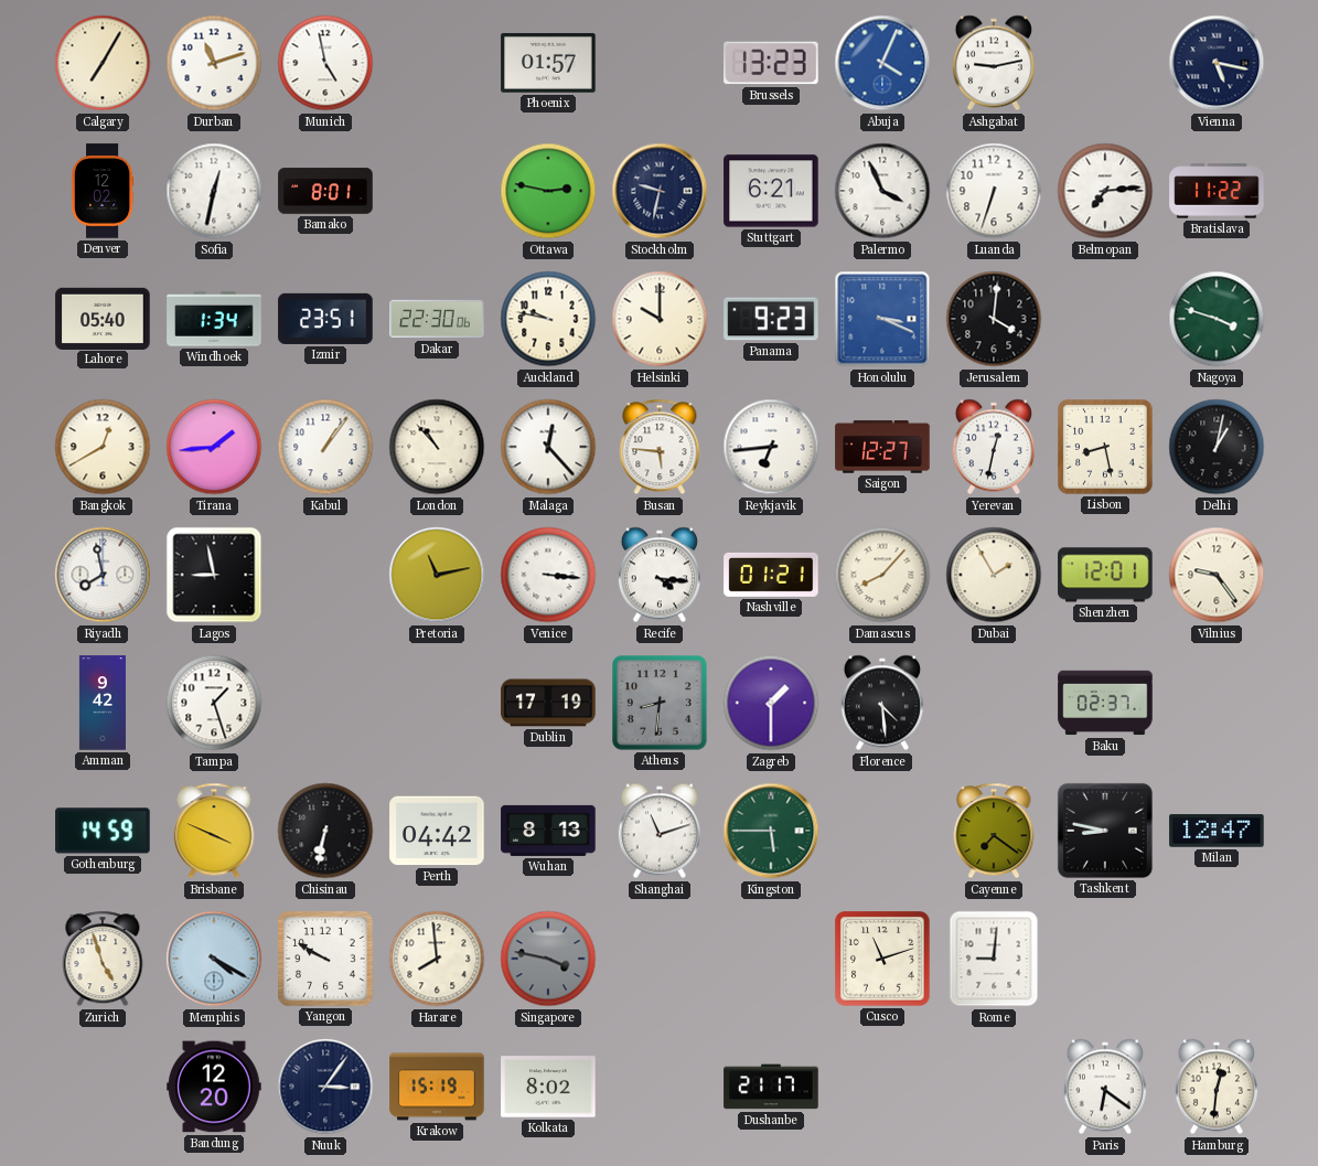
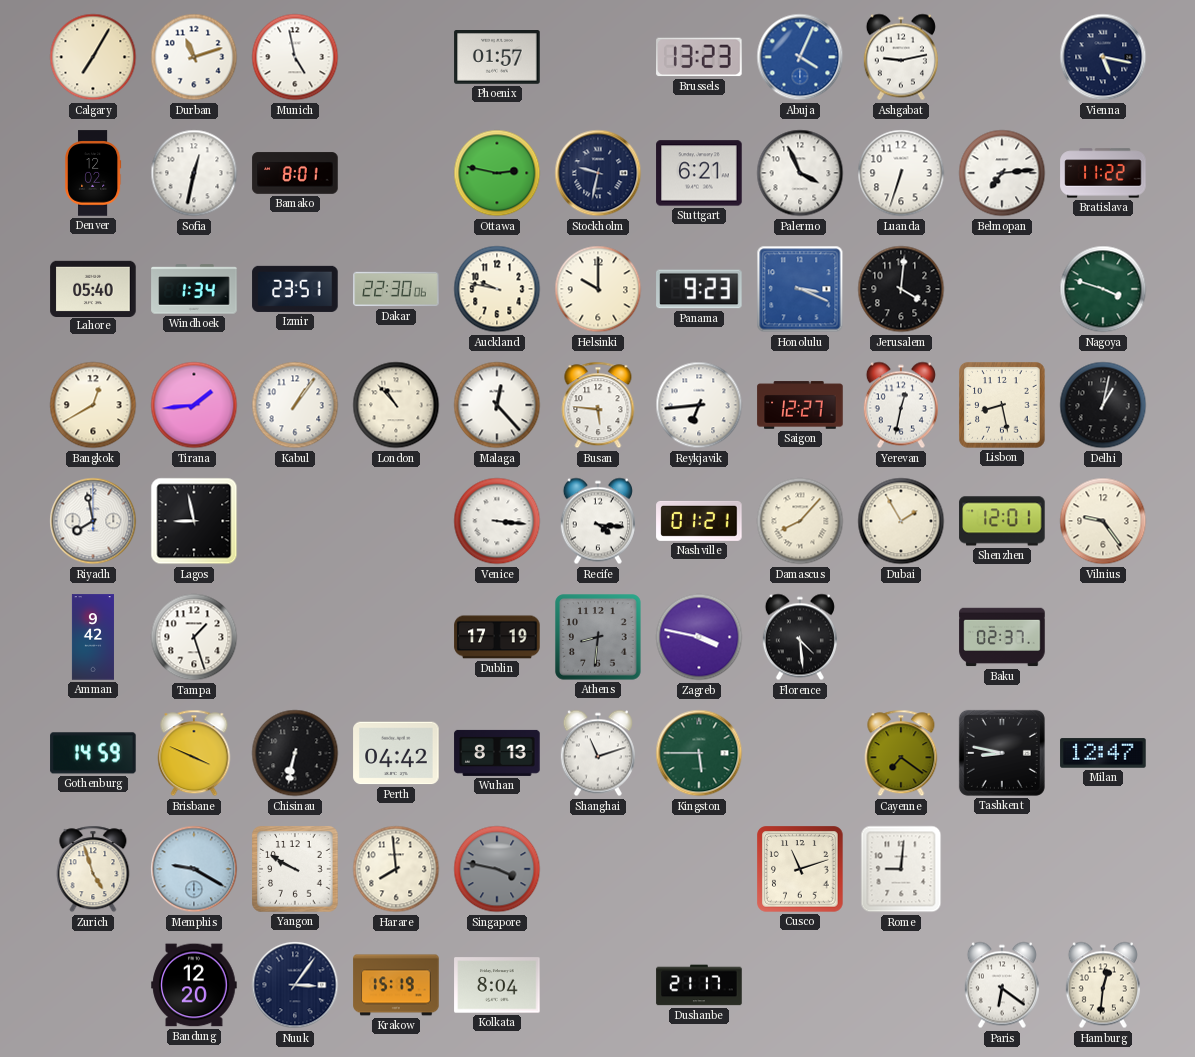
Pretoria: 11:13 -> none
Zagreb: 1:30 -> 3:47
Memphis: 4:20 -> 9:20
Kolkata: 8:02 -> 8:04
